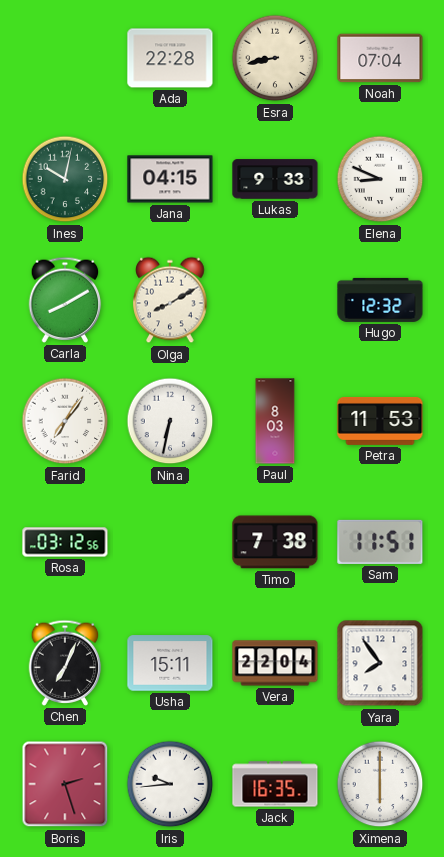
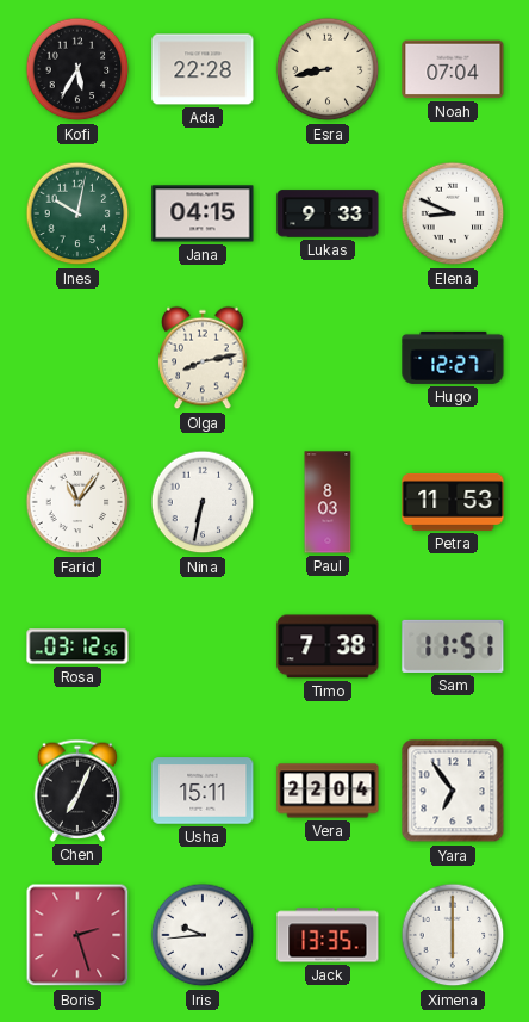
Kofi: none -> 5:35
Carla: 8:10 -> none
Olga: 8:10 -> 8:13
Hugo: 12:32 -> 12:27
Farid: 7:06 -> 11:06
Yara: 7:54 -> 6:54
Jack: 16:35 -> 13:35
